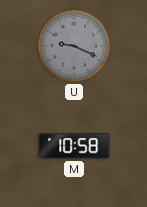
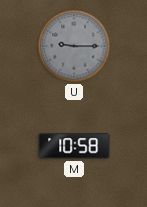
U: 9:19 -> 9:15
